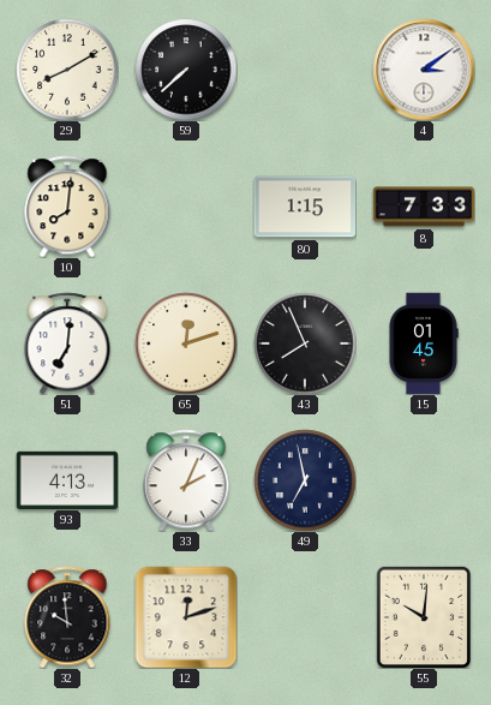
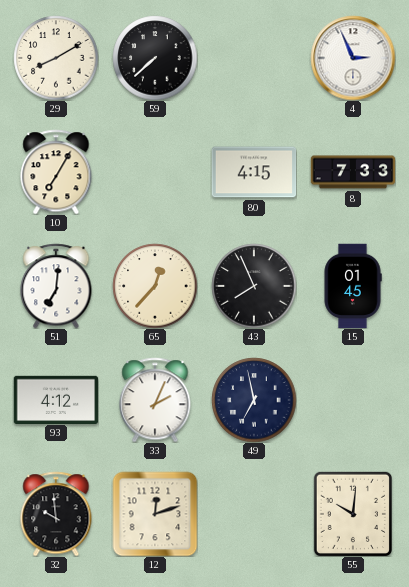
4: 3:09 -> 2:56
10: 8:01 -> 7:05
80: 1:15 -> 4:15
65: 12:12 -> 12:37
93: 4:13 -> 4:12
